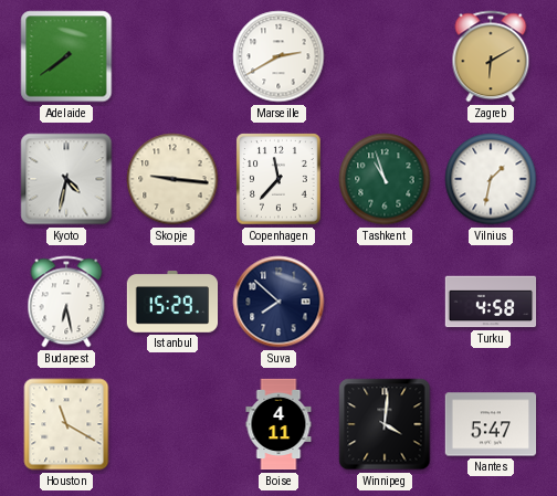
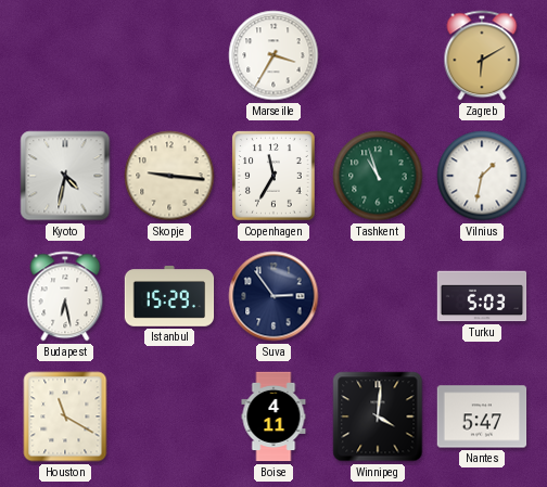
Adelaide: 7:39 -> none
Marseille: 2:40 -> 3:35
Copenhagen: 11:37 -> 11:35
Suva: 7:52 -> 2:54
Turku: 4:58 -> 5:03
